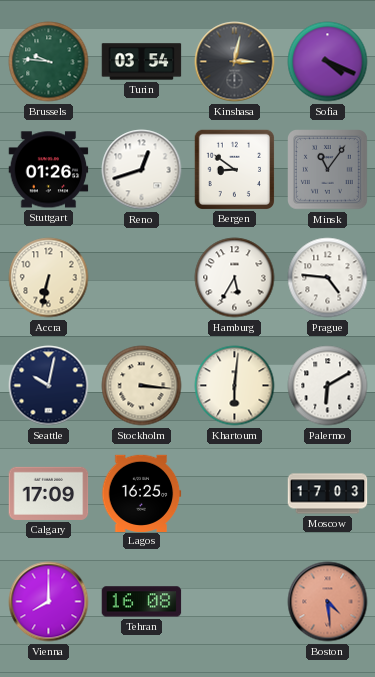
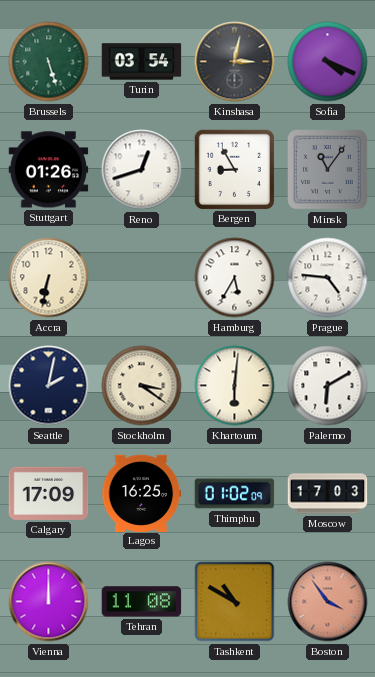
Brussels: 9:46 -> 5:27
Bergen: 8:51 -> 8:55
Seattle: 10:02 -> 2:02
Stockholm: 3:16 -> 3:21
Thimphu: none -> 01:02
Vienna: 8:00 -> 12:00
Tehran: 16:08 -> 11:08
Tashkent: none -> 10:50
Boston: 4:29 -> 3:54
